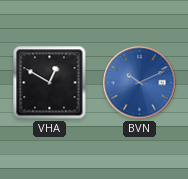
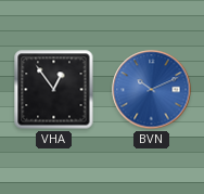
VHA: 12:50 -> 12:54
